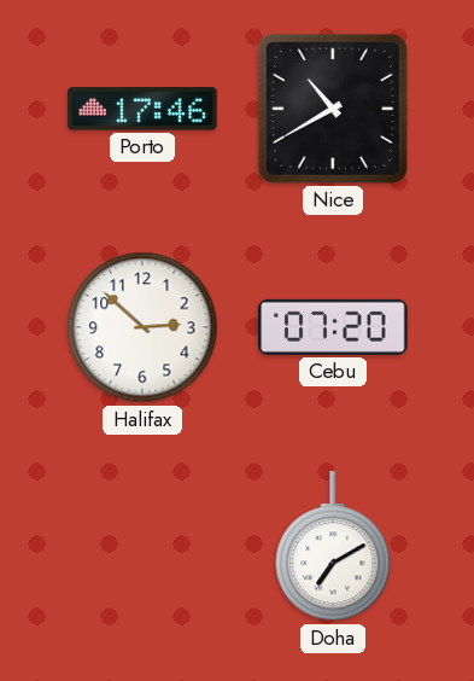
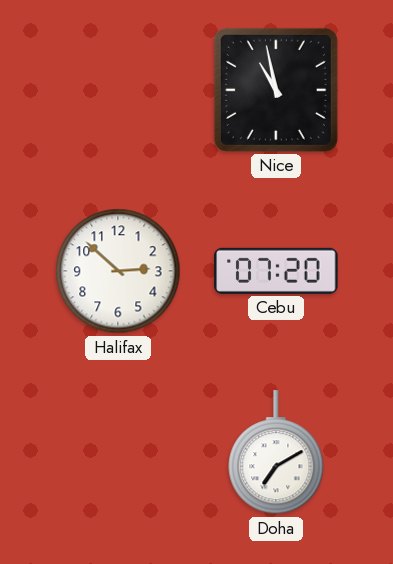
Porto: 17:46 -> none
Nice: 10:40 -> 10:58
